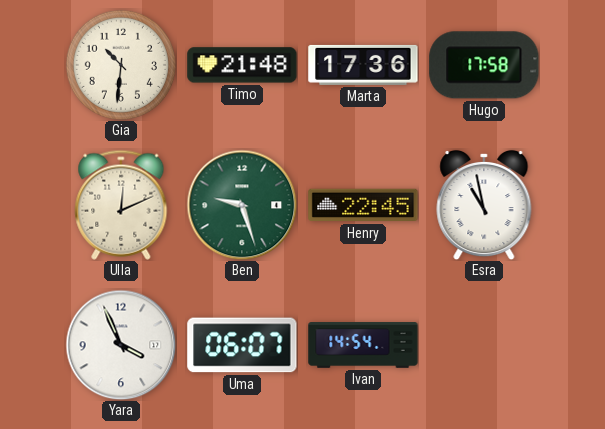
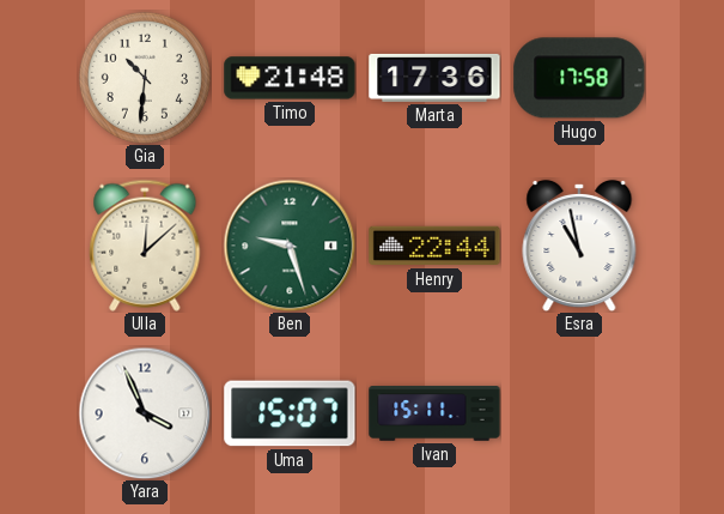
Ulla: 12:11 -> 12:08
Henry: 22:45 -> 22:44
Uma: 06:07 -> 15:07
Ivan: 14:54 -> 15:11
